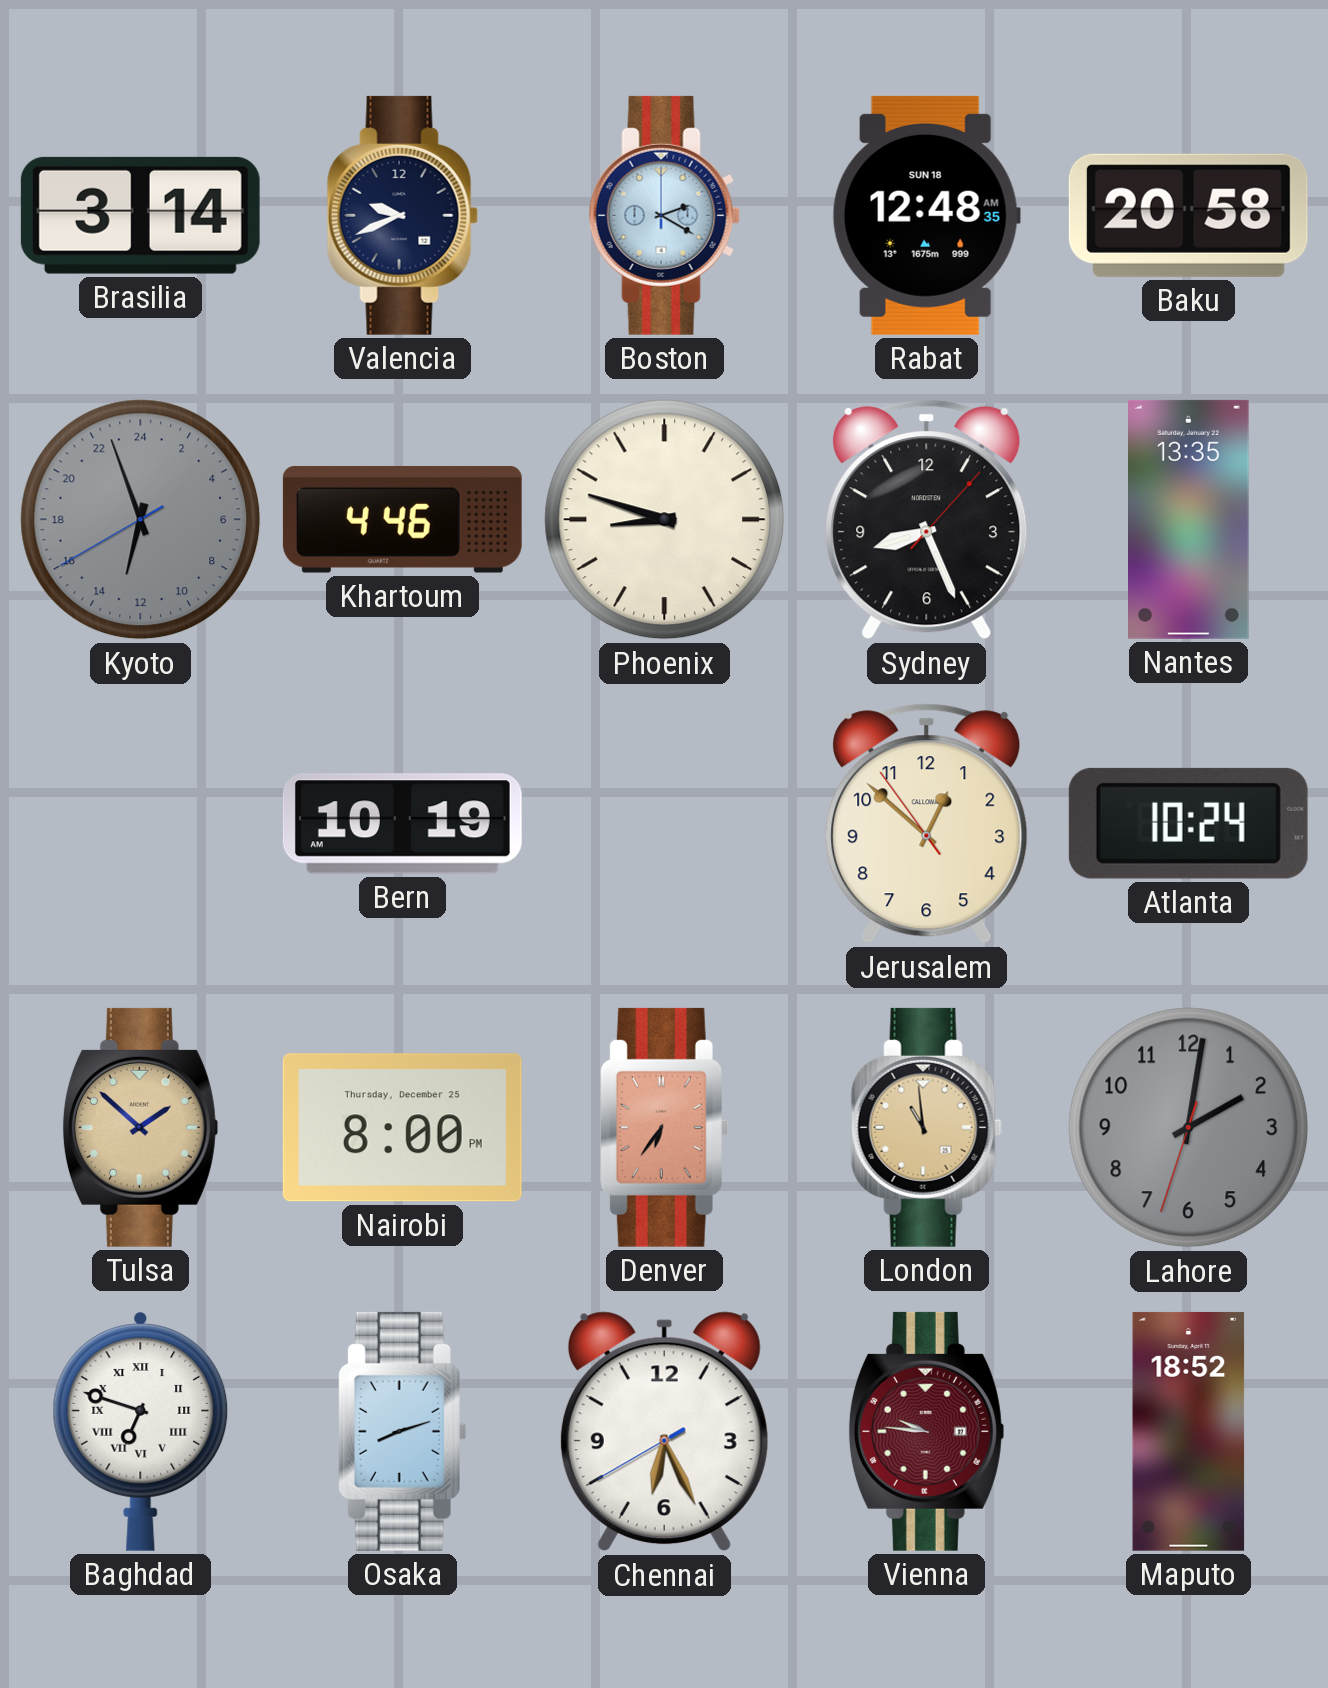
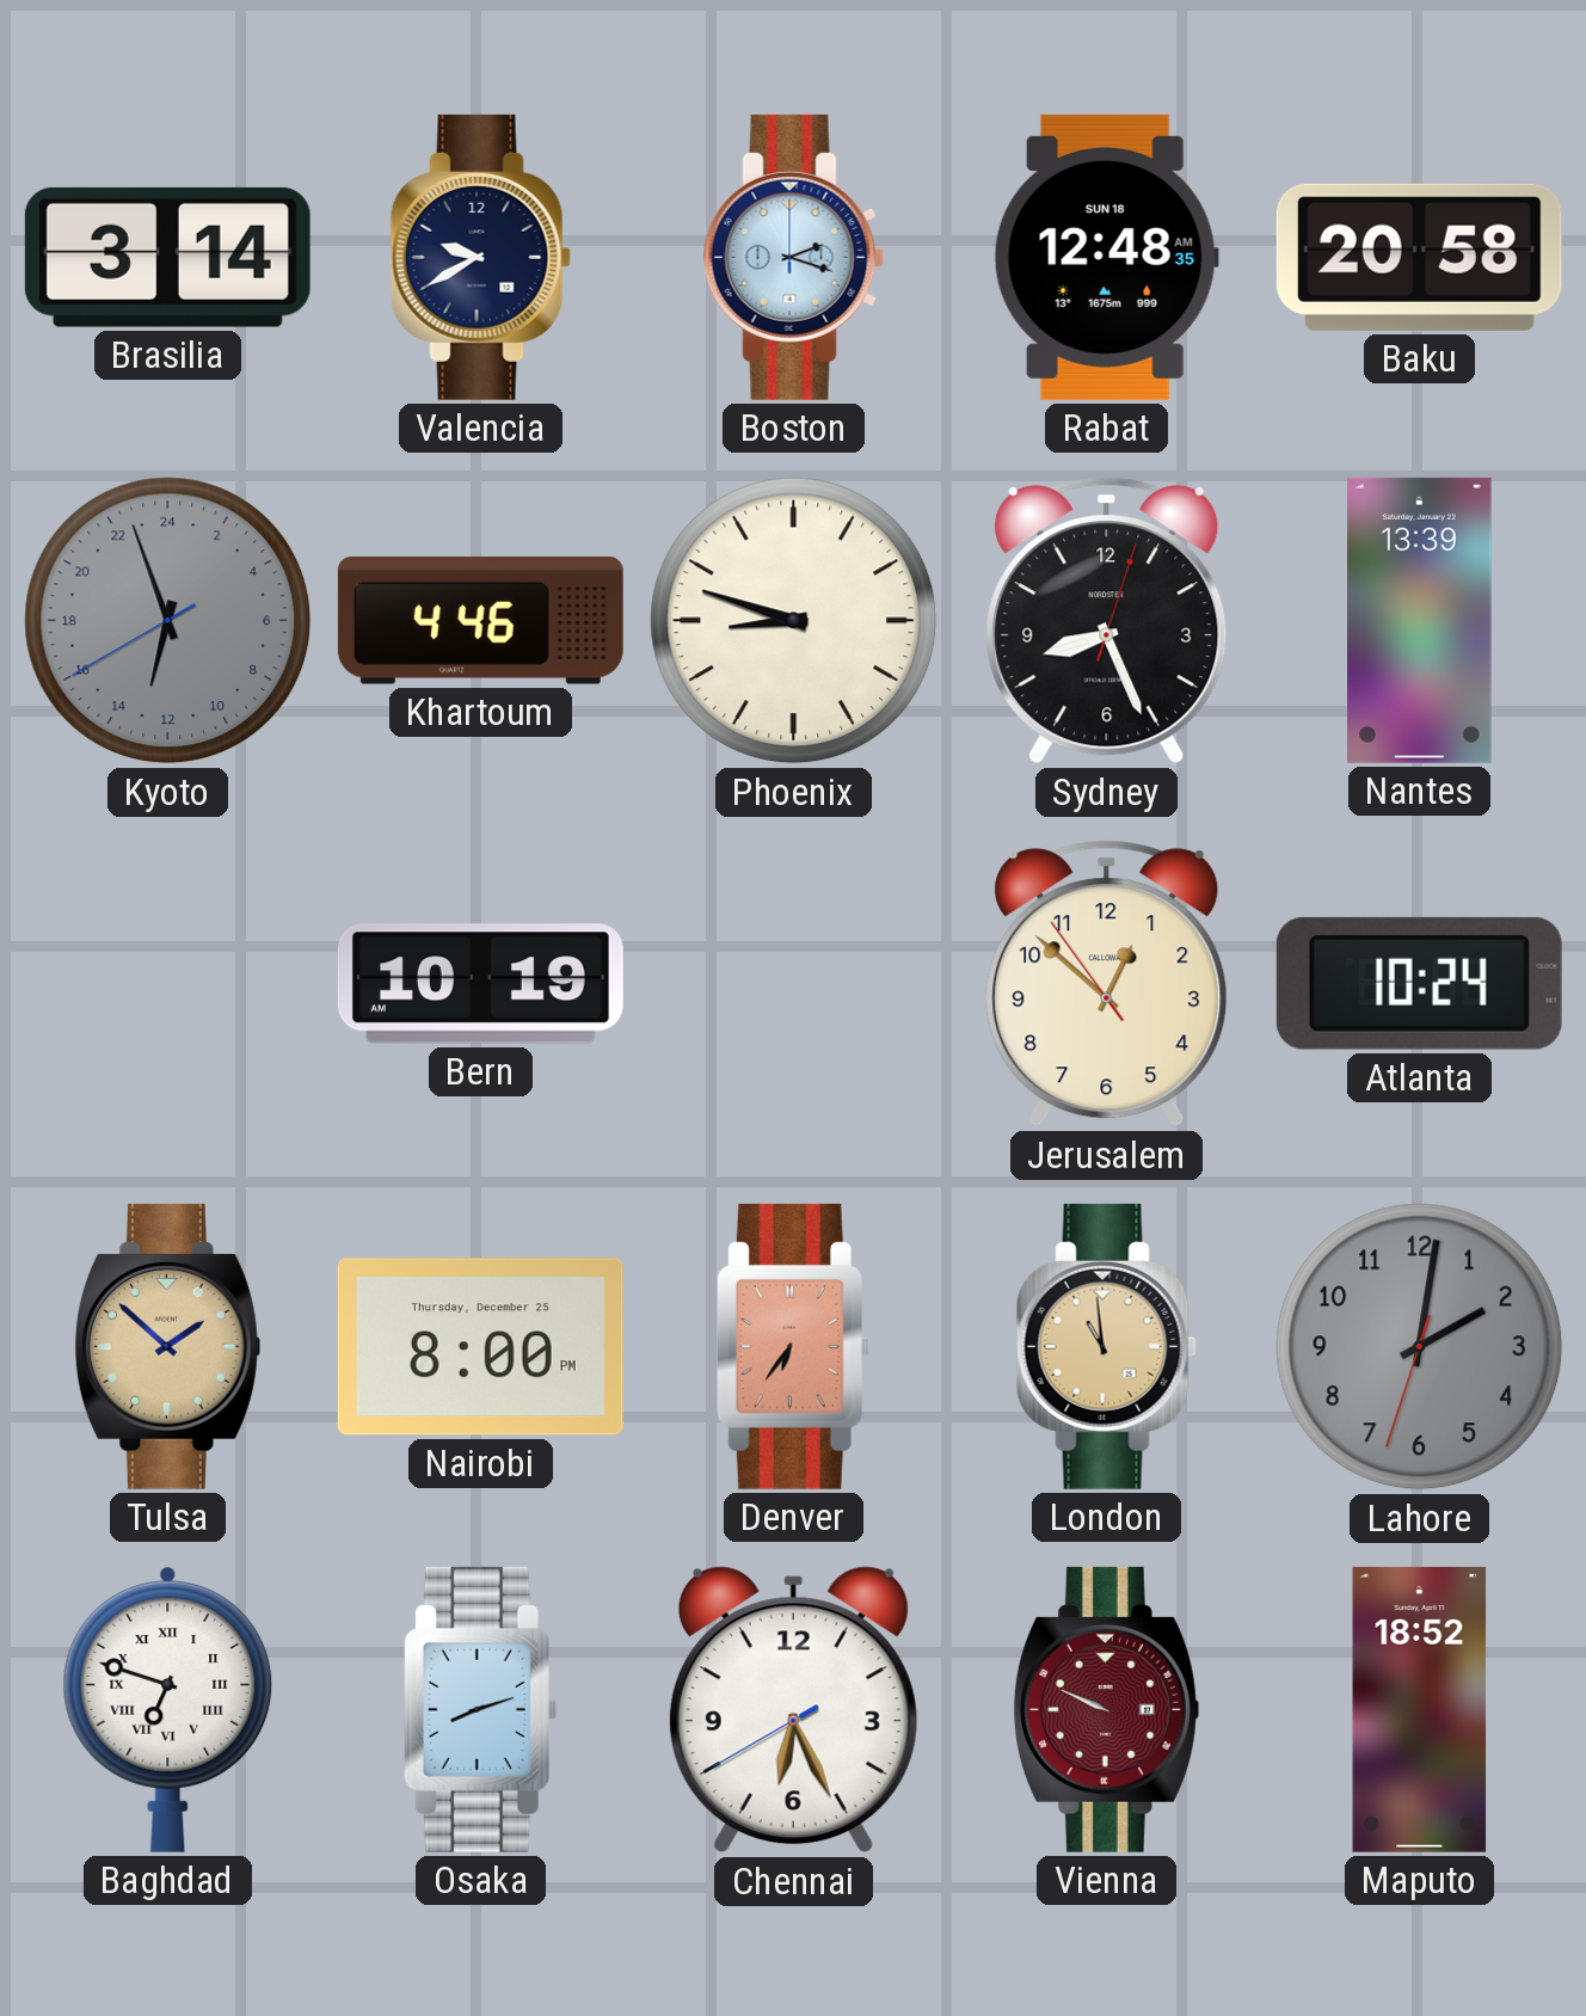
Valencia: 9:41 -> 9:40
Boston: 2:20 -> 2:18
Sydney: 8:26:07 -> 8:26:03
Nantes: 13:35 -> 13:39
Vienna: 9:46 -> 9:49
